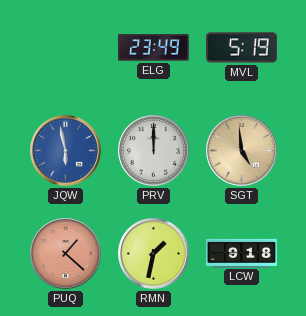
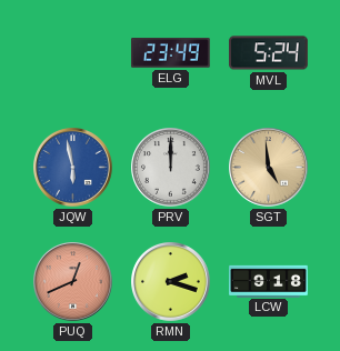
MVL: 5:19 -> 5:24
PUQ: 1:22 -> 12:41
RMN: 1:32 -> 2:18
